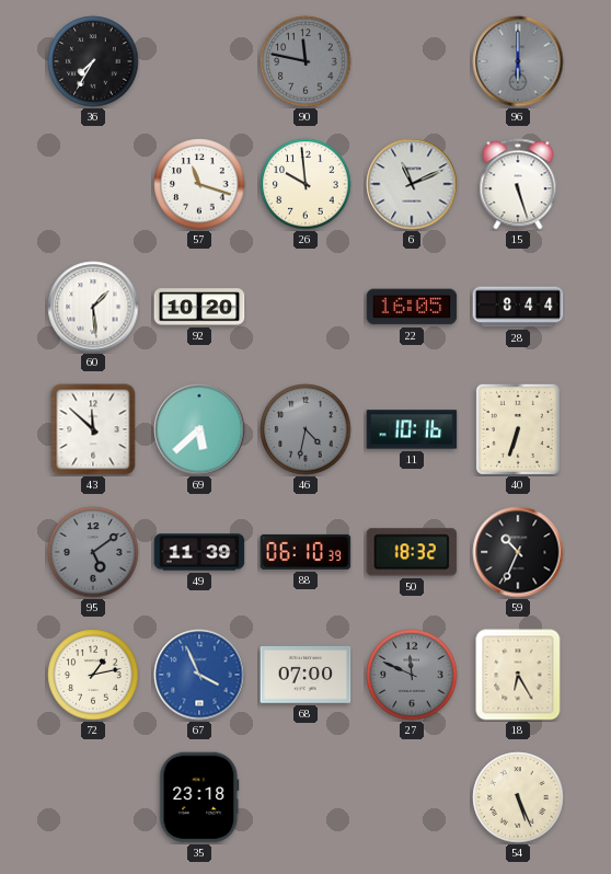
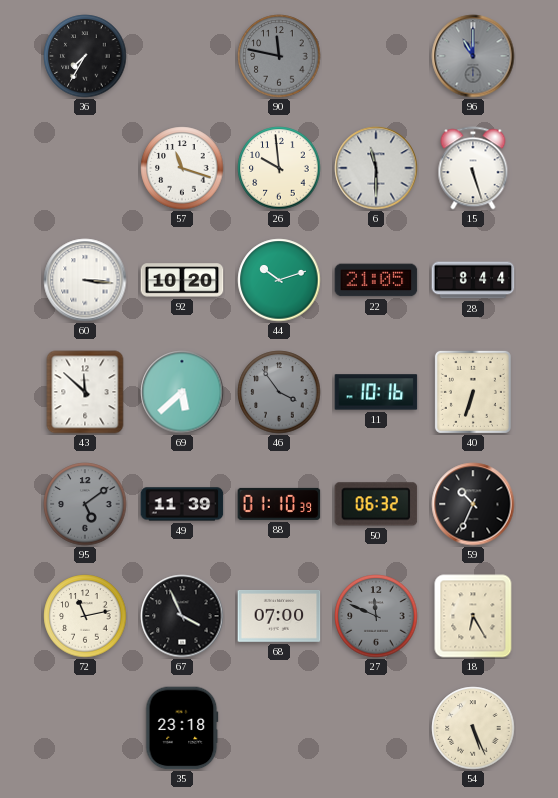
96: 6:00 -> 11:00
6: 11:11 -> 11:30
60: 1:29 -> 3:16
44: none -> 10:12
22: 16:05 -> 21:05
46: 4:32 -> 3:54
88: 06:10 -> 01:10
50: 18:32 -> 06:32
72: 1:13 -> 11:13
67 dial: blue -> black
